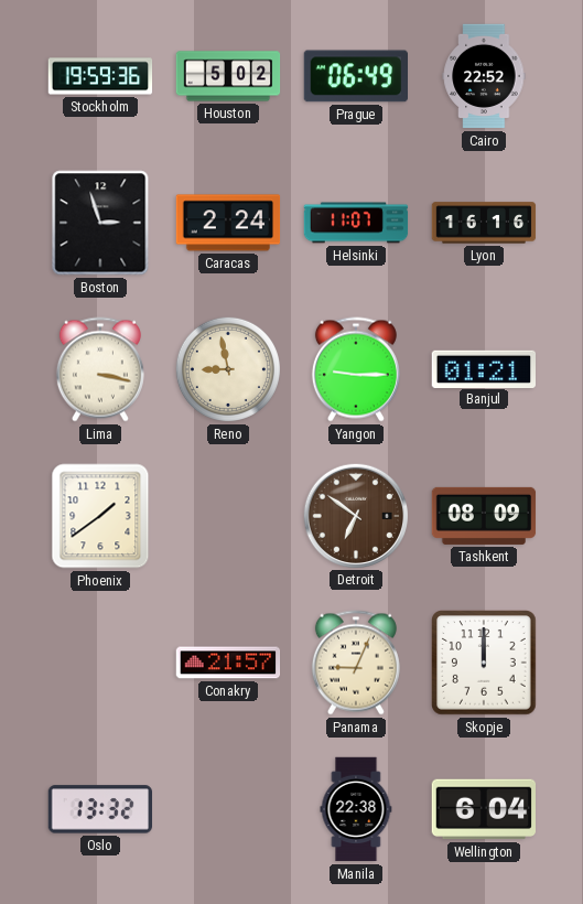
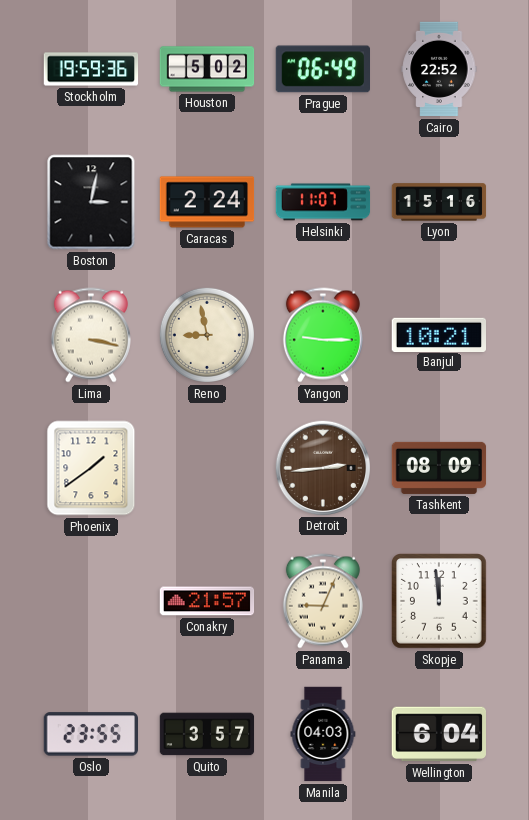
Boston: 2:57 -> 3:02
Lyon: 16:16 -> 15:16
Banjul: 01:21 -> 10:21
Detroit: 6:51 -> 2:44
Skopje: 12:00 -> 11:59
Oslo: 13:32 -> 23:55
Quito: none -> 3:57
Manila: 22:38 -> 04:03
